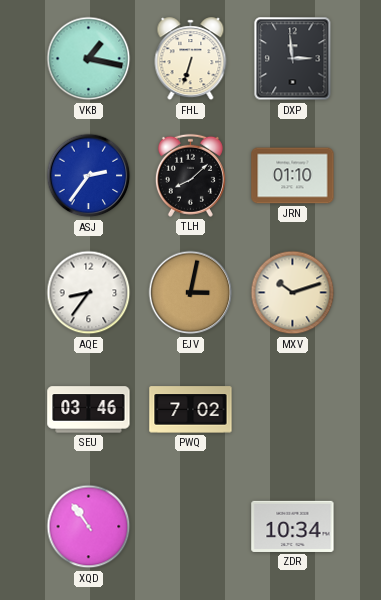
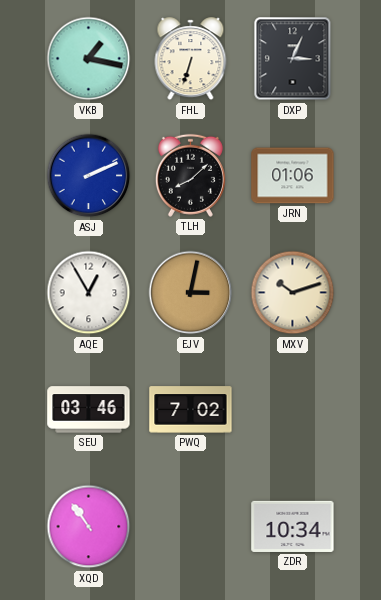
DXP: 2:59 -> 3:04
ASJ: 2:36 -> 2:11
JRN: 01:10 -> 01:06
AQE: 8:36 -> 12:55
